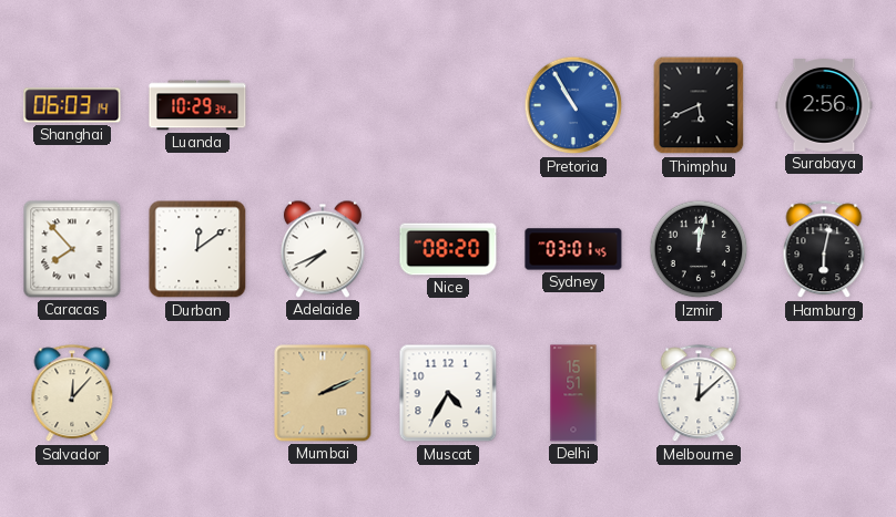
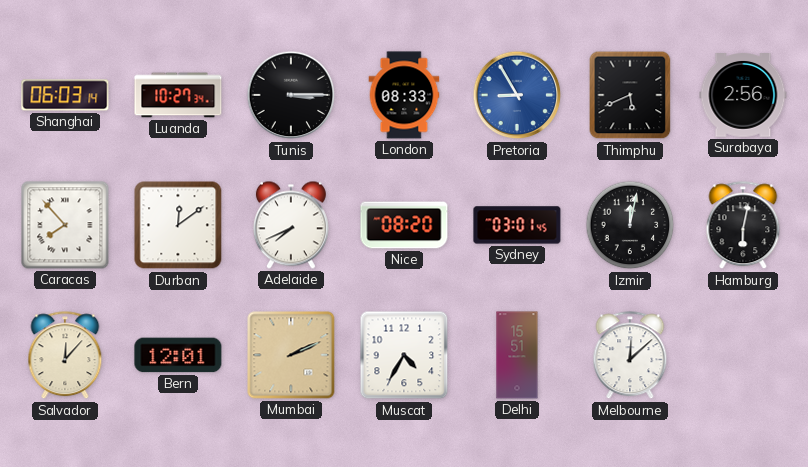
Luanda: 10:29 -> 10:27
Tunis: none -> 3:15
London: none -> 08:33
Pretoria: 10:55 -> 8:55
Bern: none -> 12:01
